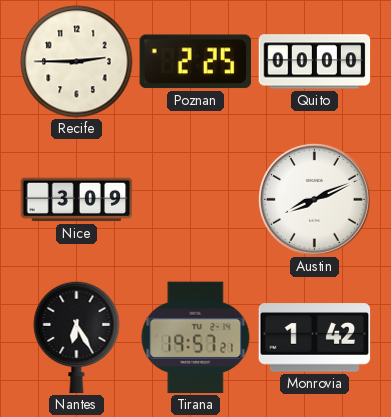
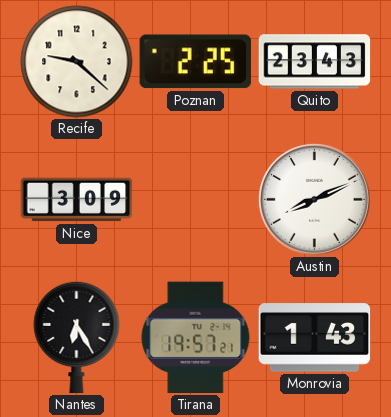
Recife: 2:45 -> 9:22
Quito: 00:00 -> 23:43
Monrovia: 1:42 -> 1:43
